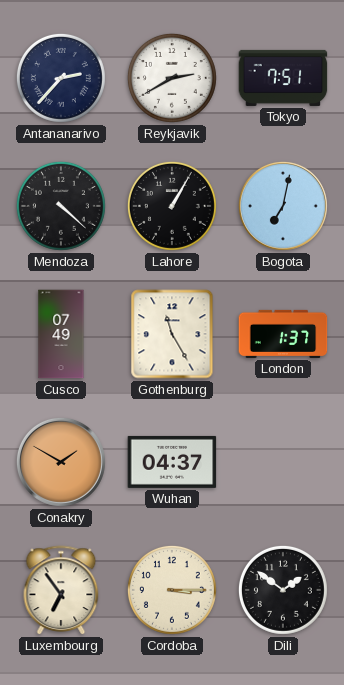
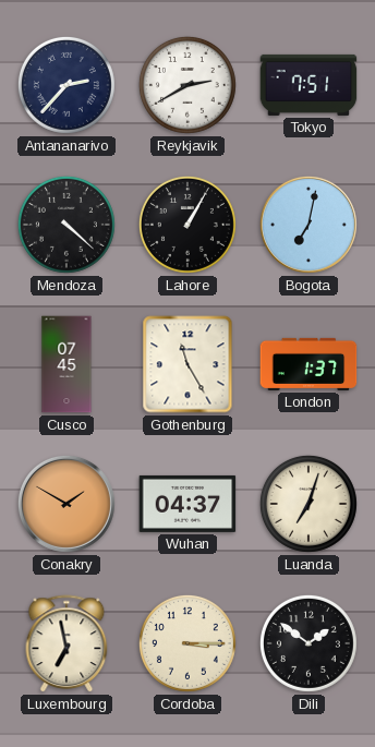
Cusco: 07:49 -> 07:45
Luanda: none -> 7:03
Luxembourg: 6:54 -> 6:58
